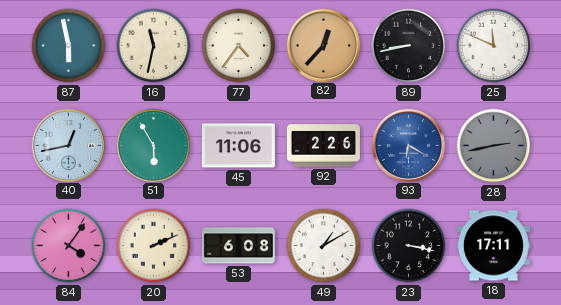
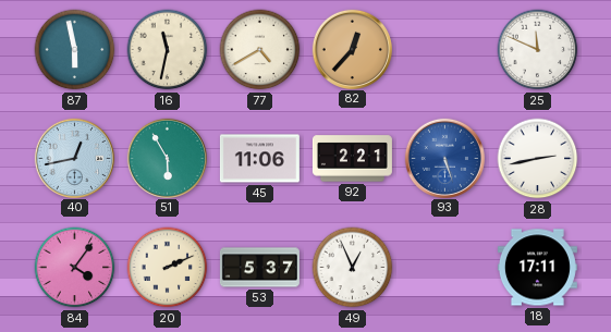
77: 4:36 -> 4:40
89: 8:43 -> none
92: 2:26 -> 2:21
93: 6:20 -> 5:27
28 dial: grey -> white
53: 6:08 -> 5:37
49: 1:10 -> 12:56
23: 3:17 -> none
